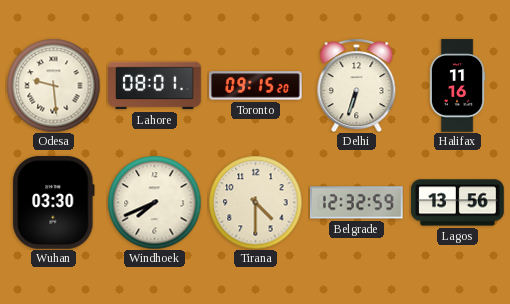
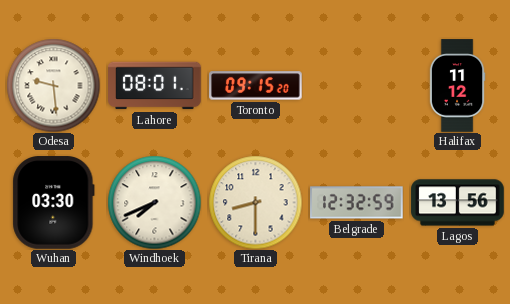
Delhi: 6:33 -> none
Halifax: 11:16 -> 11:12
Tirana: 4:30 -> 8:30
